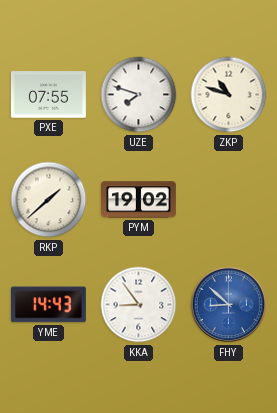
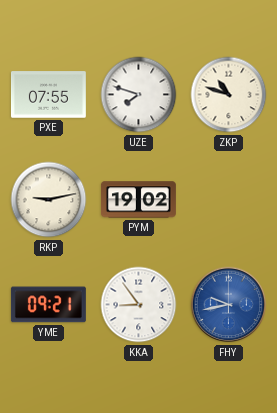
RKP: 1:38 -> 9:13
YME: 14:43 -> 09:21
FHY: 8:52 -> 9:43
